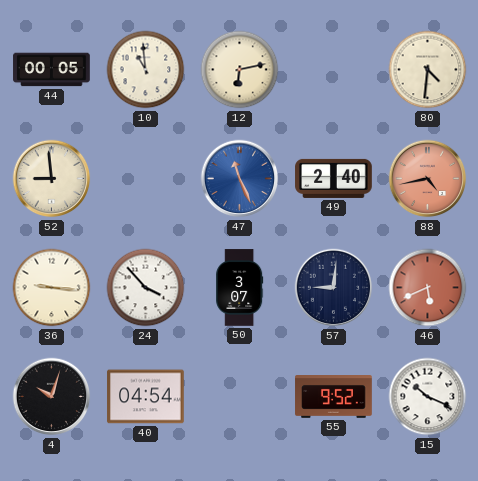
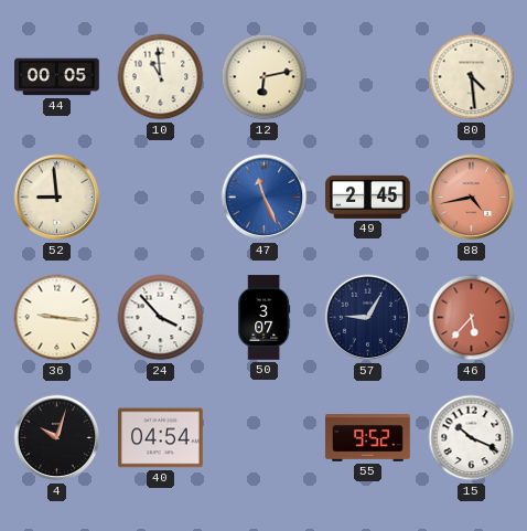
80: 4:31 -> 4:29
49: 2:40 -> 2:45
57: 9:01 -> 9:05
46: 5:41 -> 5:37
